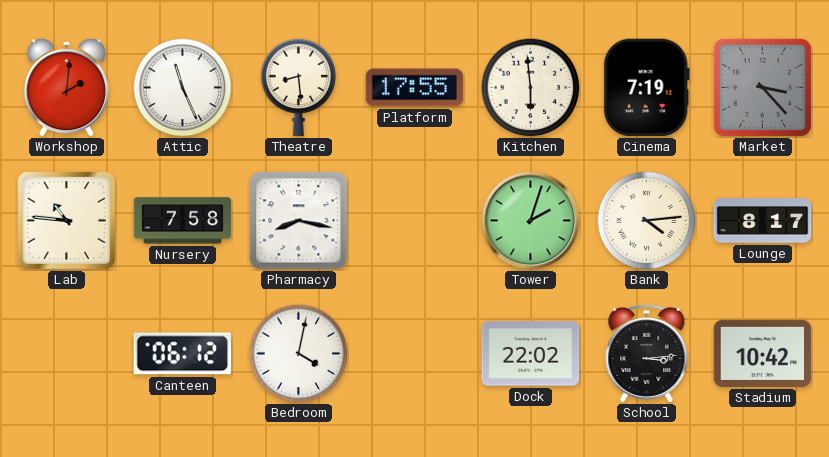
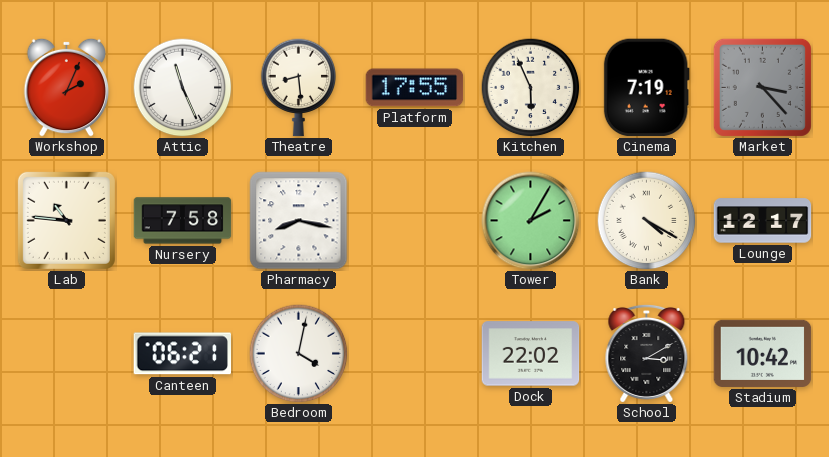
Workshop: 2:01 -> 2:04
Kitchen: 5:59 -> 5:56
Tower: 2:03 -> 2:05
Bank: 4:14 -> 4:20
Lounge: 8:17 -> 12:17
Canteen: 06:12 -> 06:21
School: 3:14 -> 3:10
